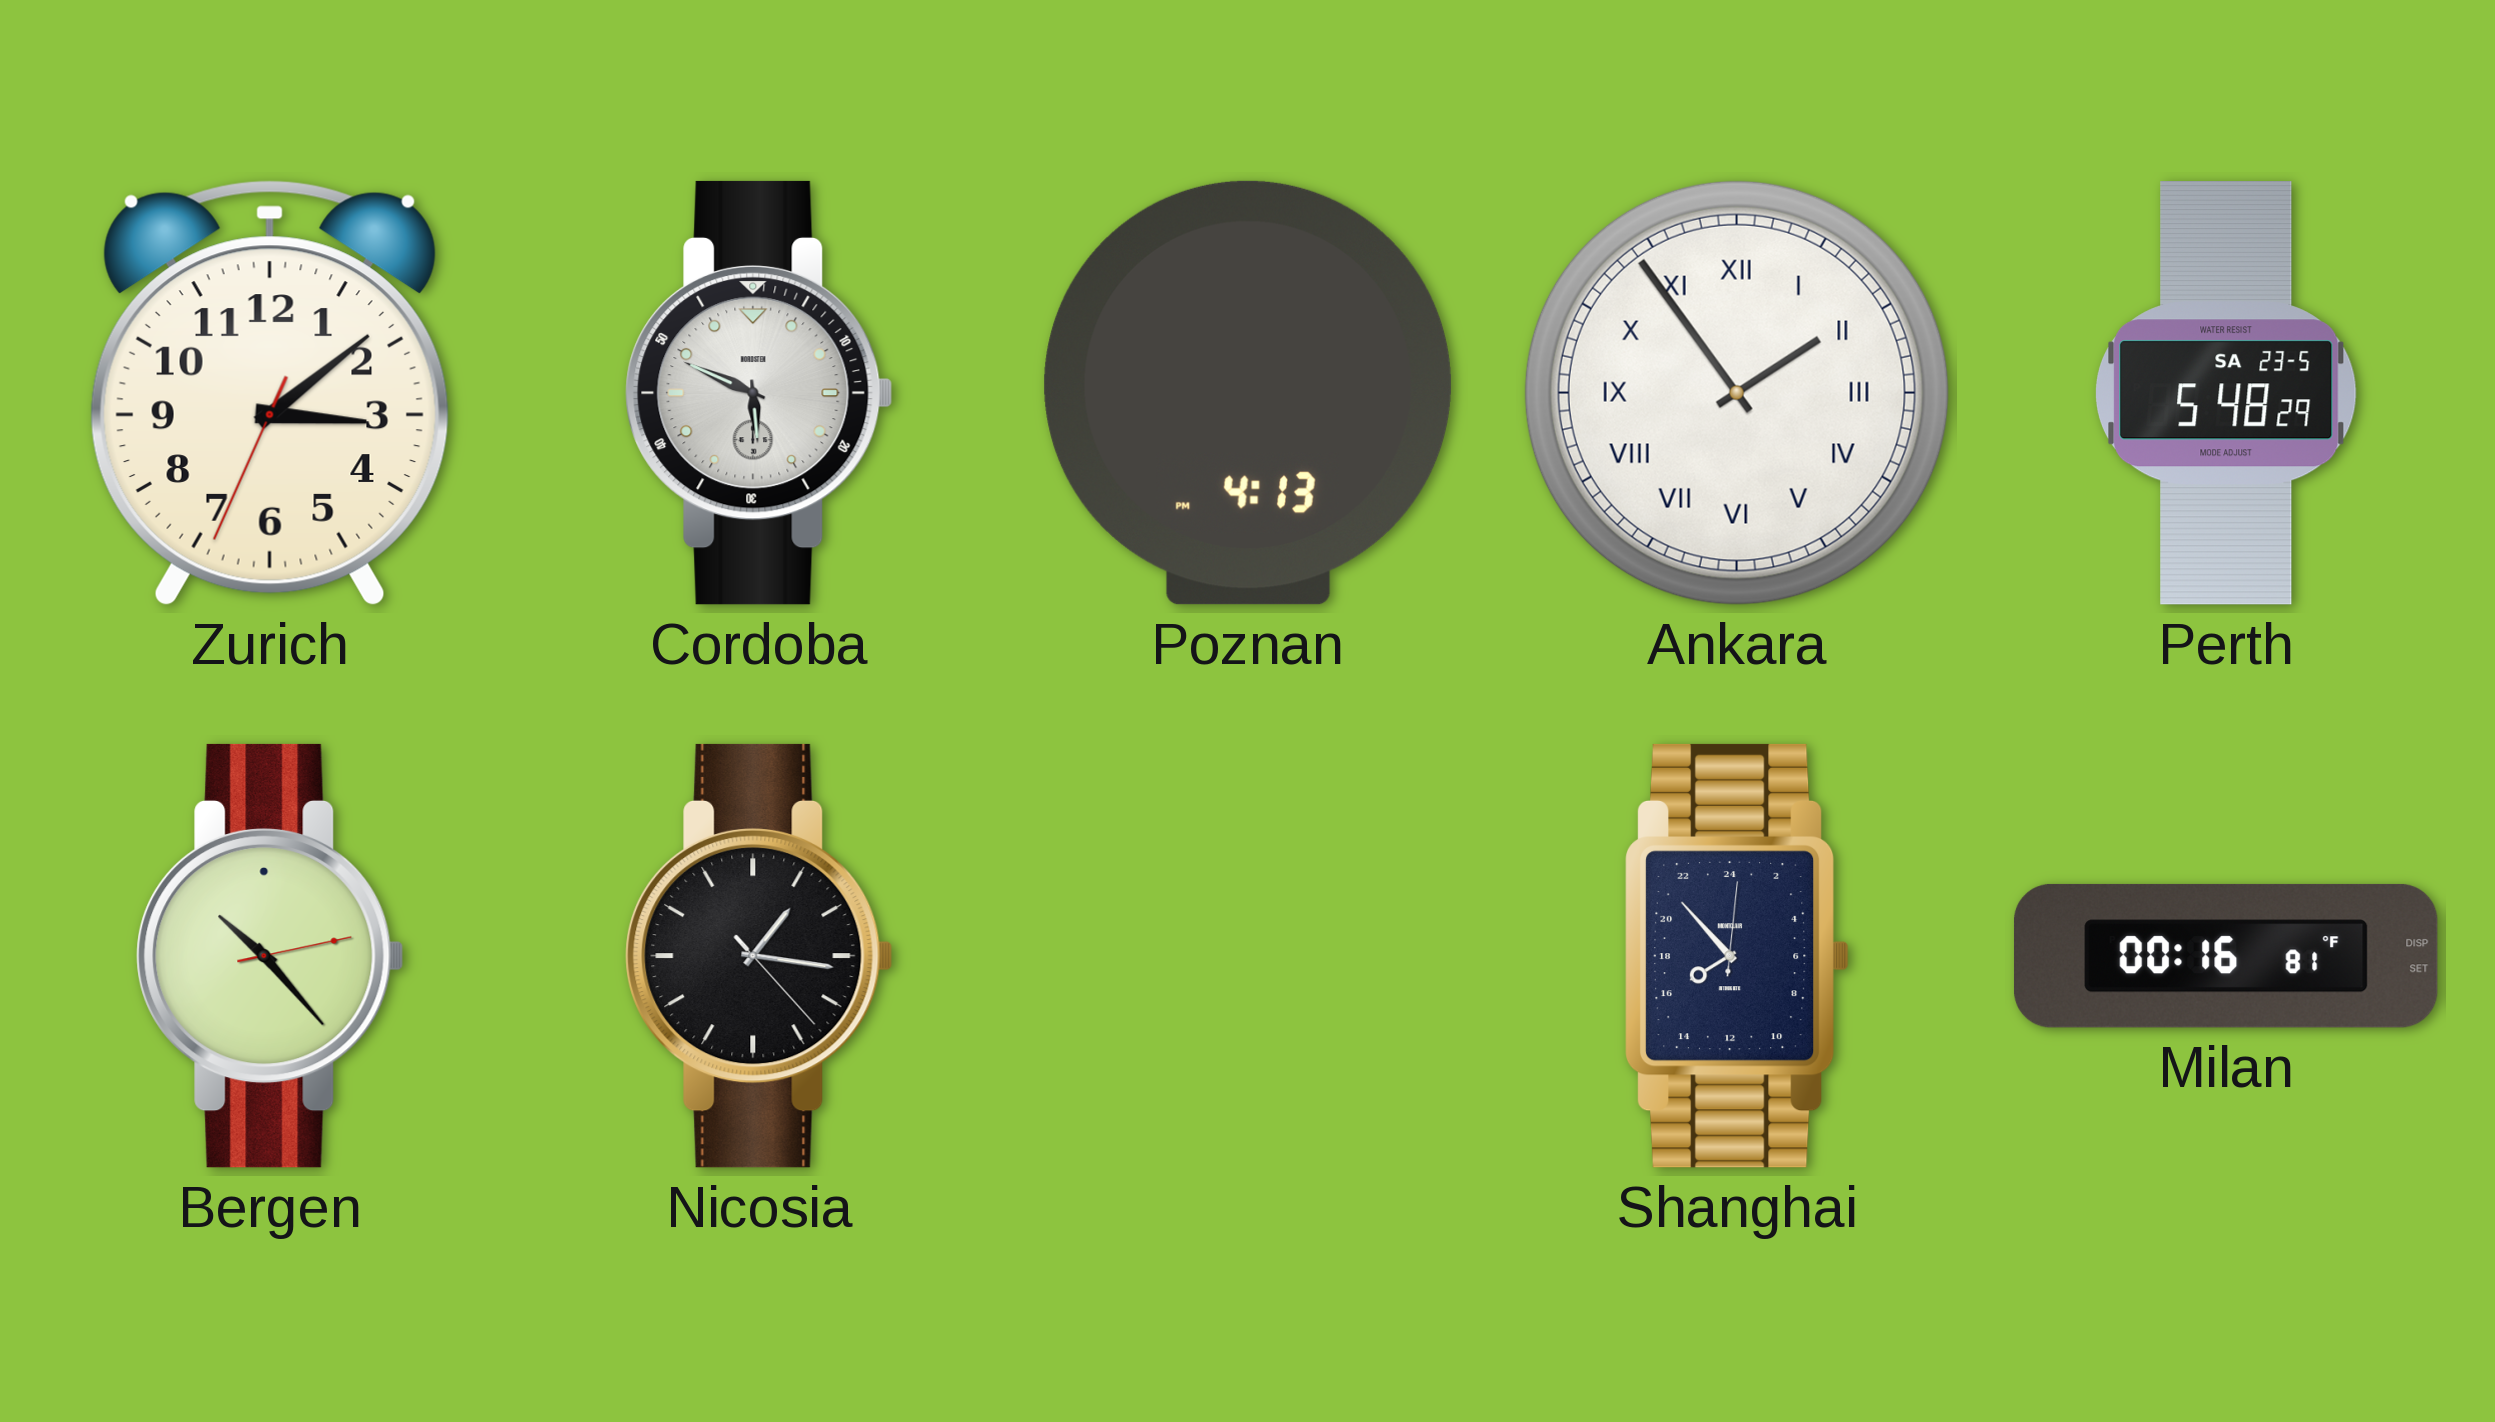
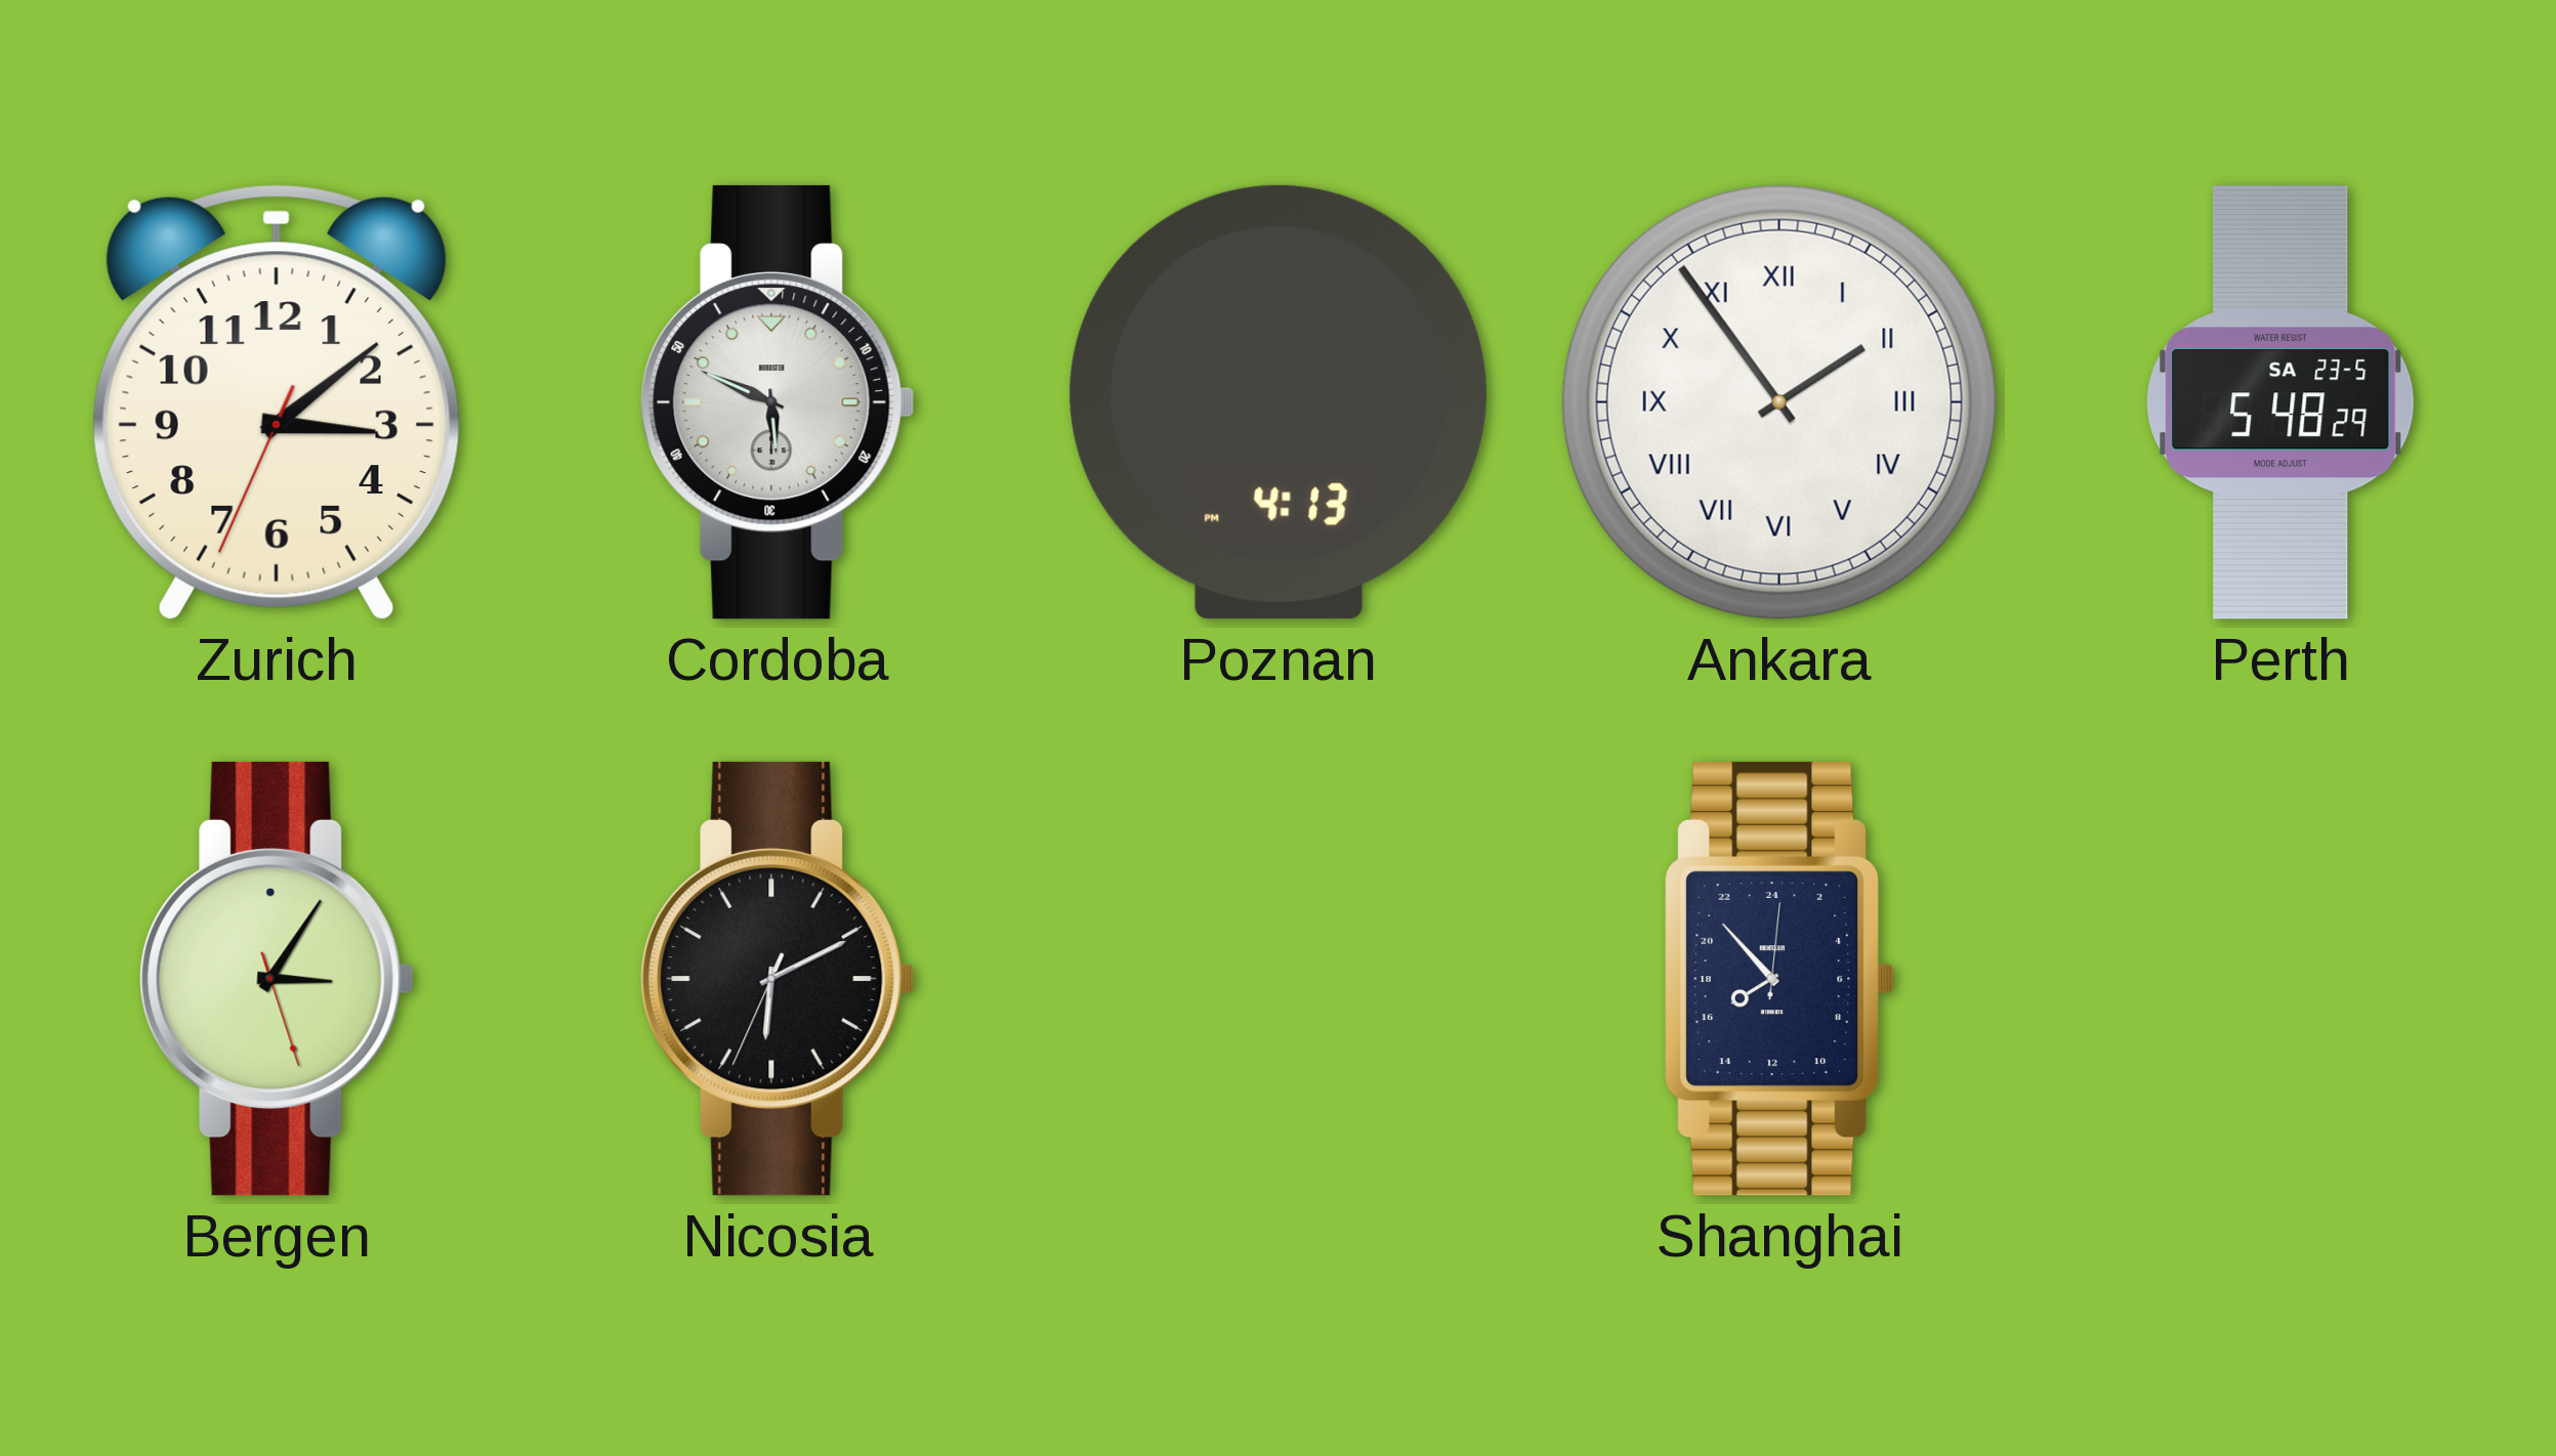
Bergen: 10:23 -> 3:05
Nicosia: 1:16 -> 6:10
Milan: 00:16 -> none
